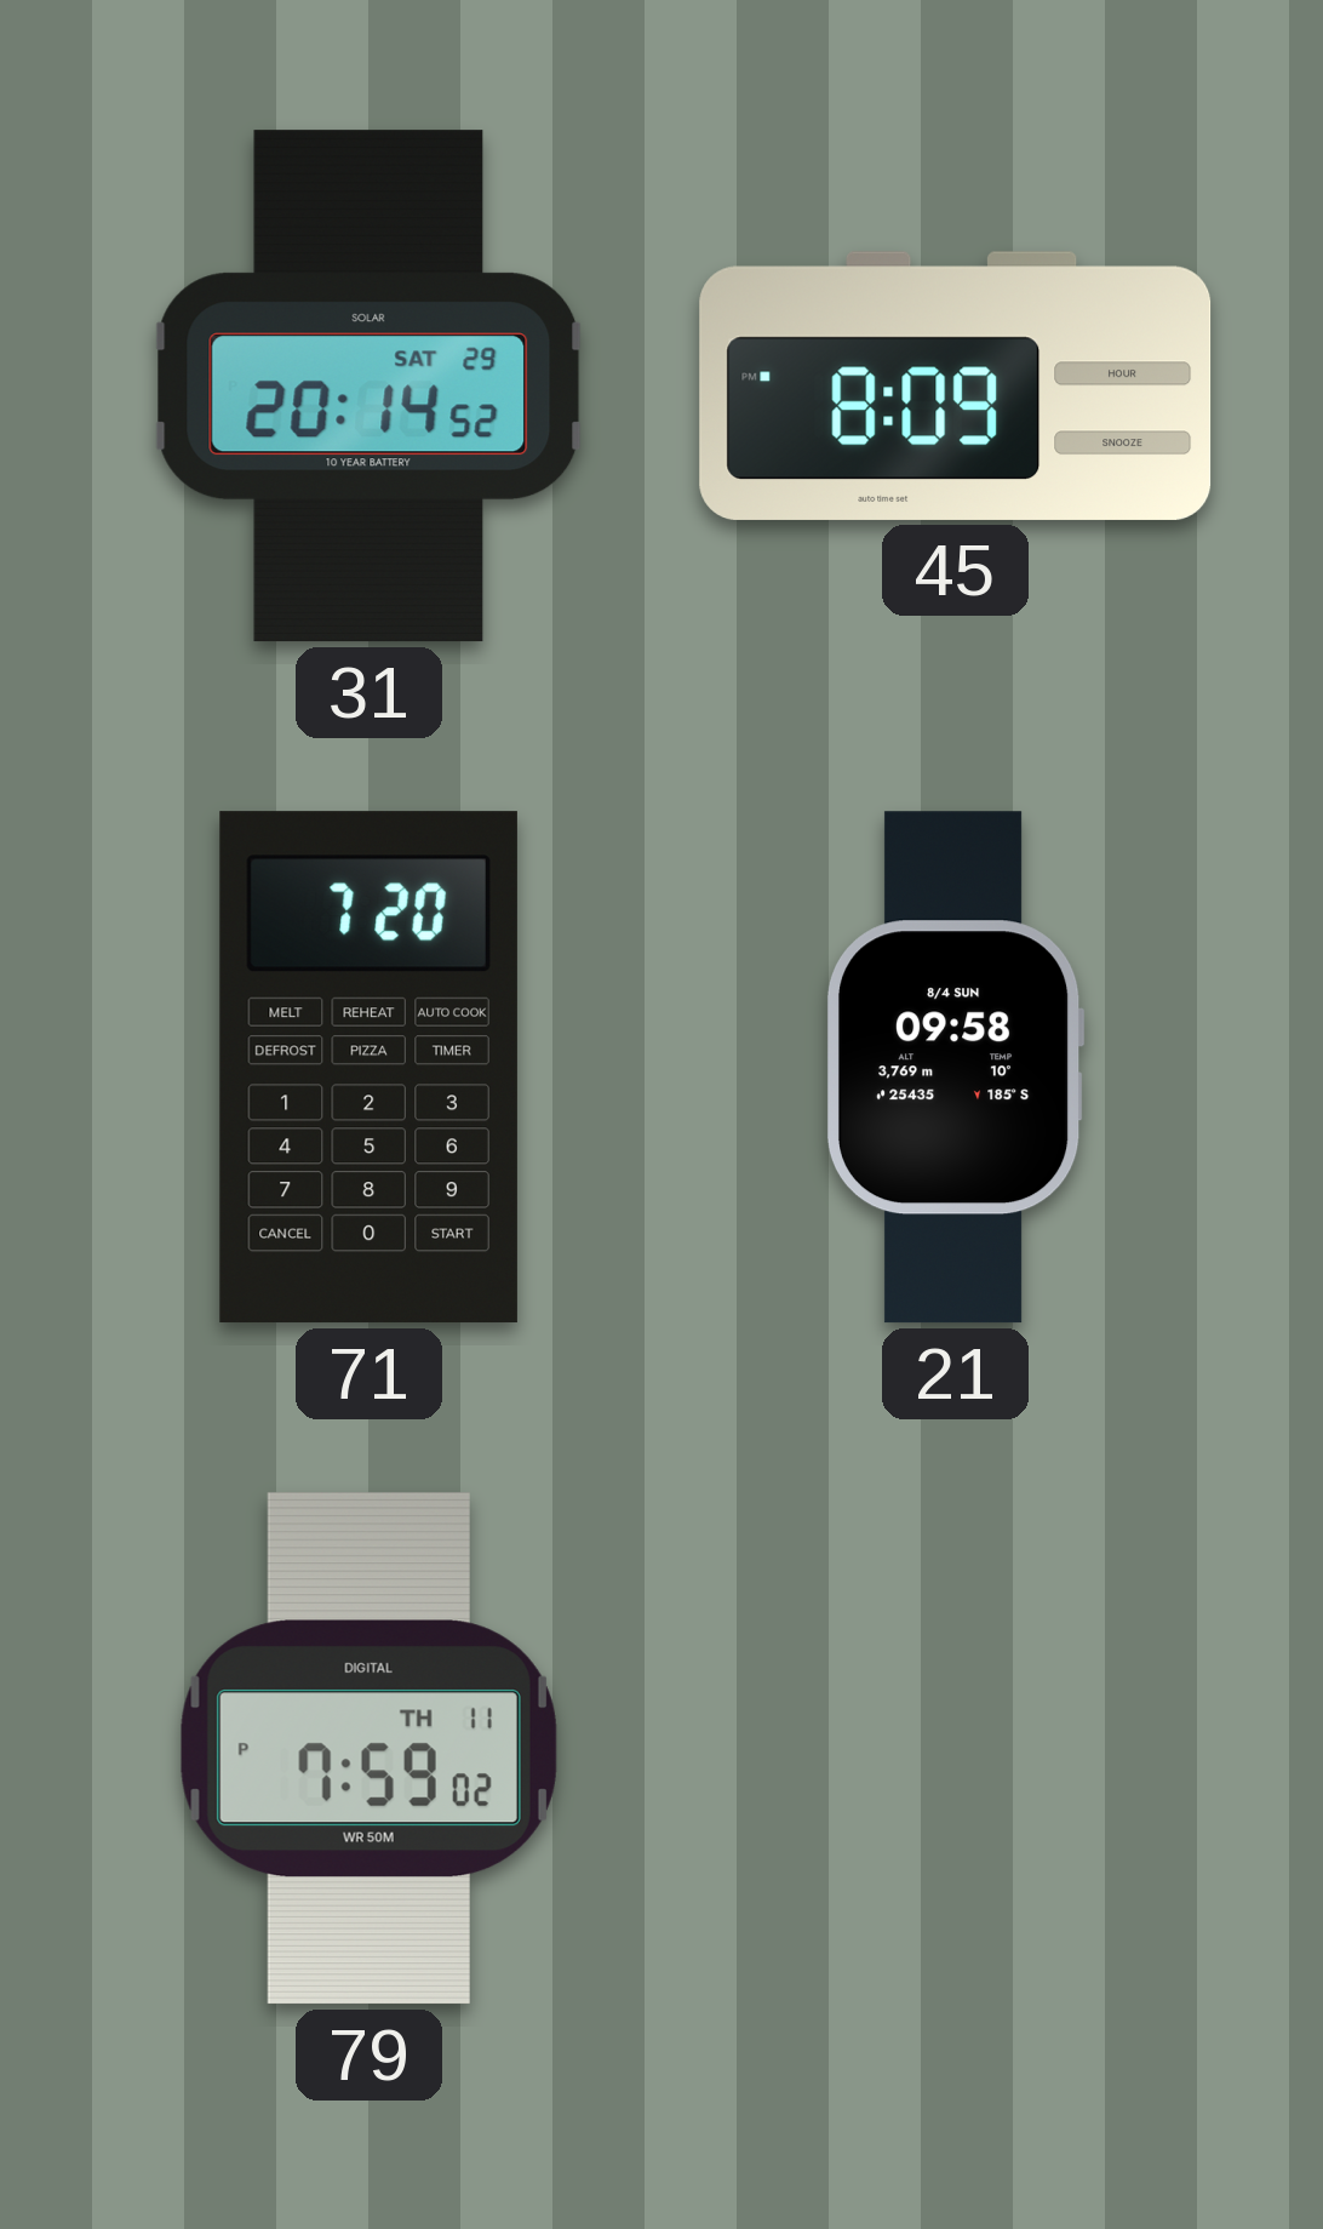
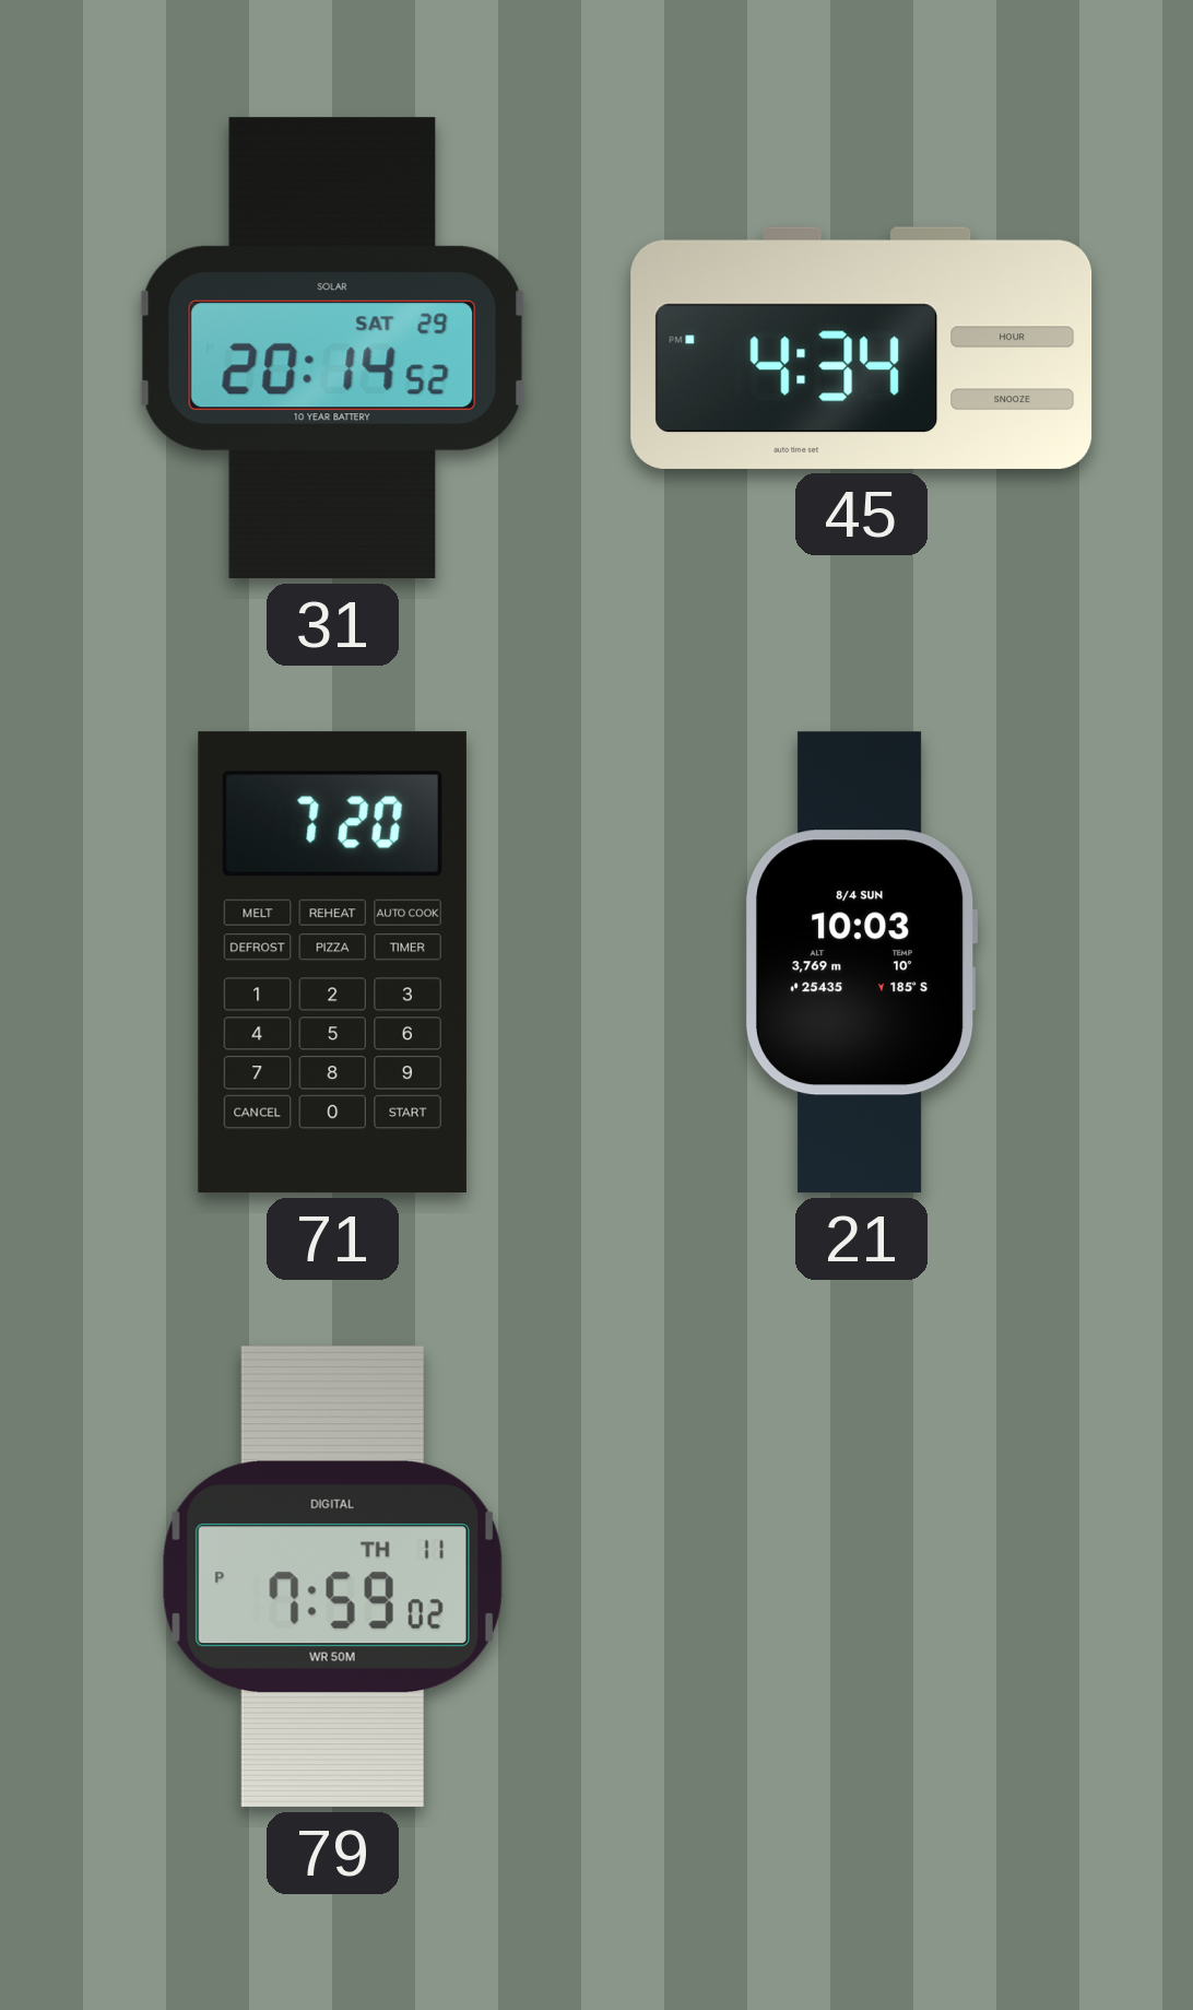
45: 8:09 -> 4:34
21: 09:58 -> 10:03
